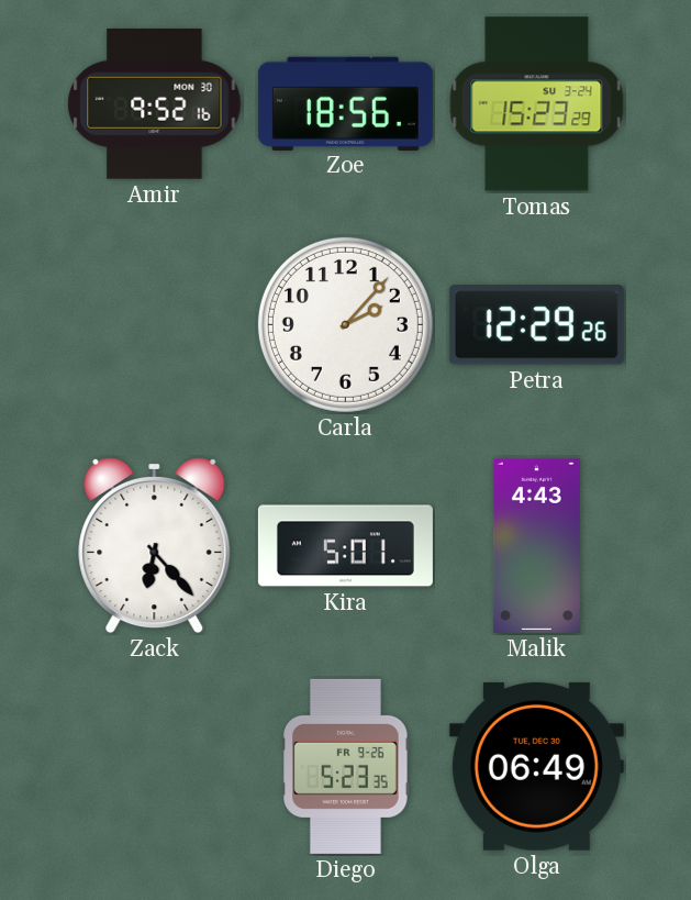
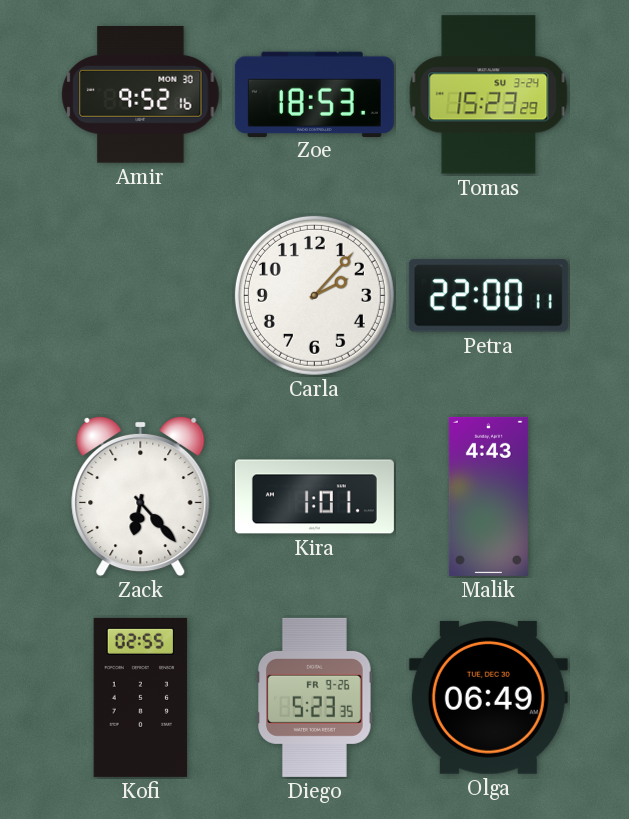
Zoe: 18:56 -> 18:53
Petra: 12:29 -> 22:00
Kira: 5:01 -> 1:01
Kofi: none -> 02:55
